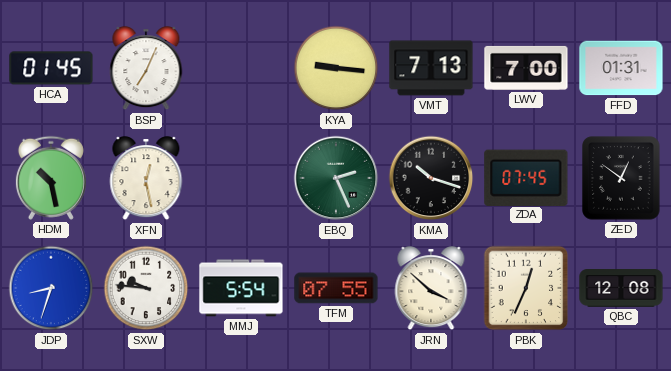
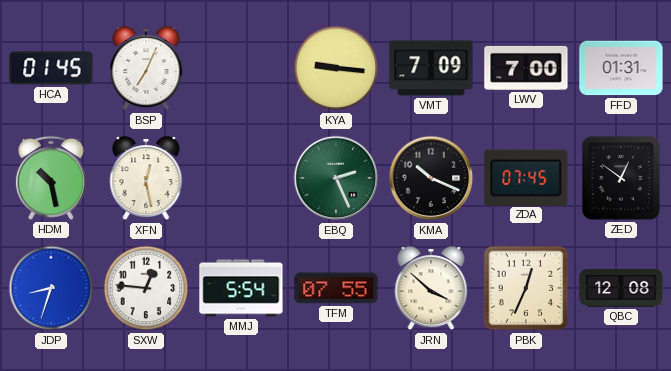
VMT: 7:13 -> 7:09
KMA: 10:18 -> 10:19
SXW: 9:46 -> 12:46
